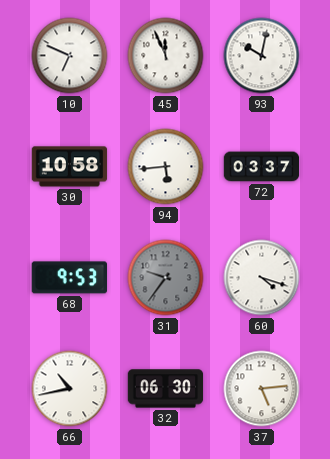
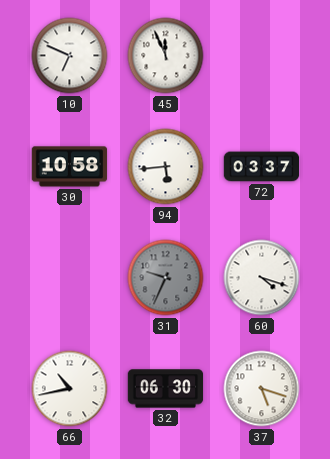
93: 10:02 -> none
68: 9:53 -> none
31: 9:36 -> 9:34
37: 5:14 -> 5:18
